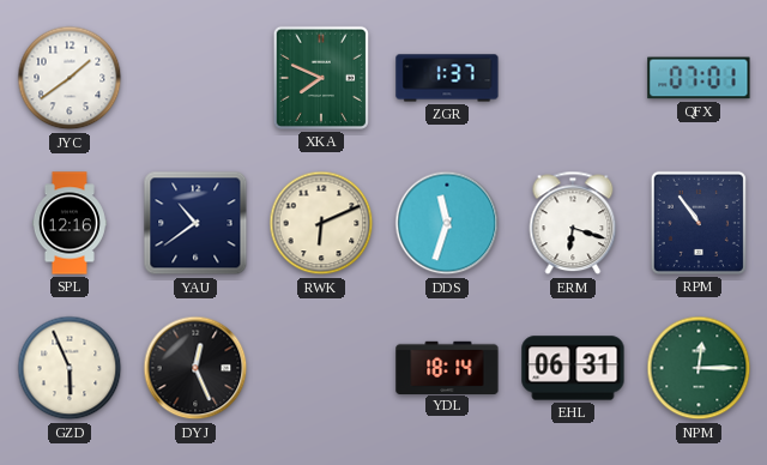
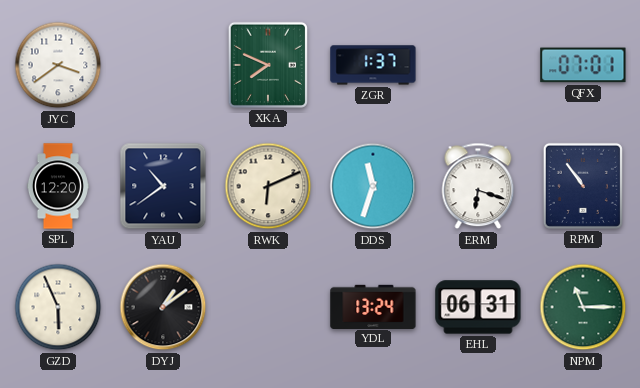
JYC: 1:39 -> 3:39
SPL: 12:16 -> 12:20
DYJ: 12:26 -> 1:09
YDL: 18:14 -> 13:24
NPM: 12:15 -> 11:15
